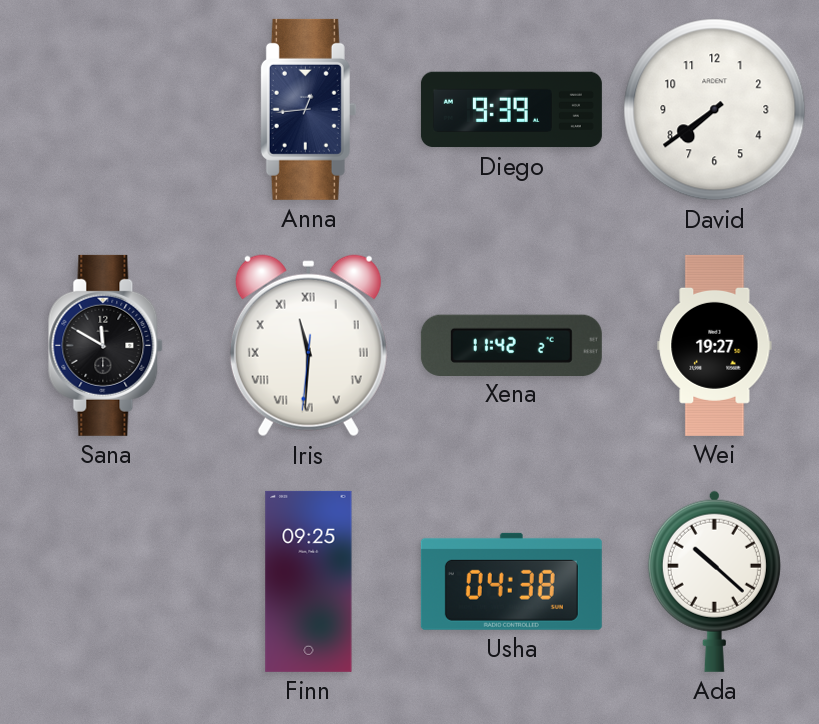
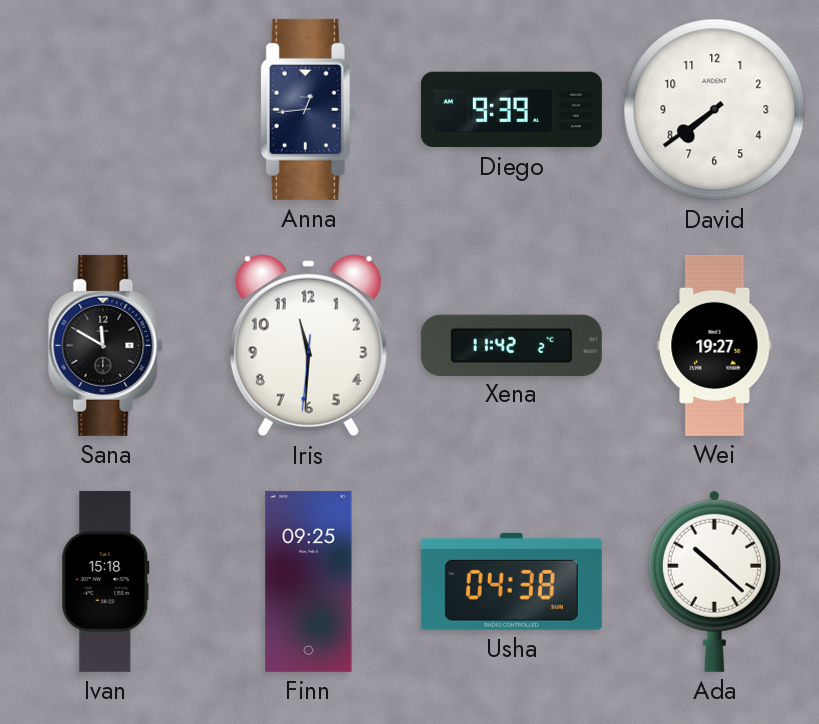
Iris numerals: Roman -> Arabic
Ivan: none -> 15:18
